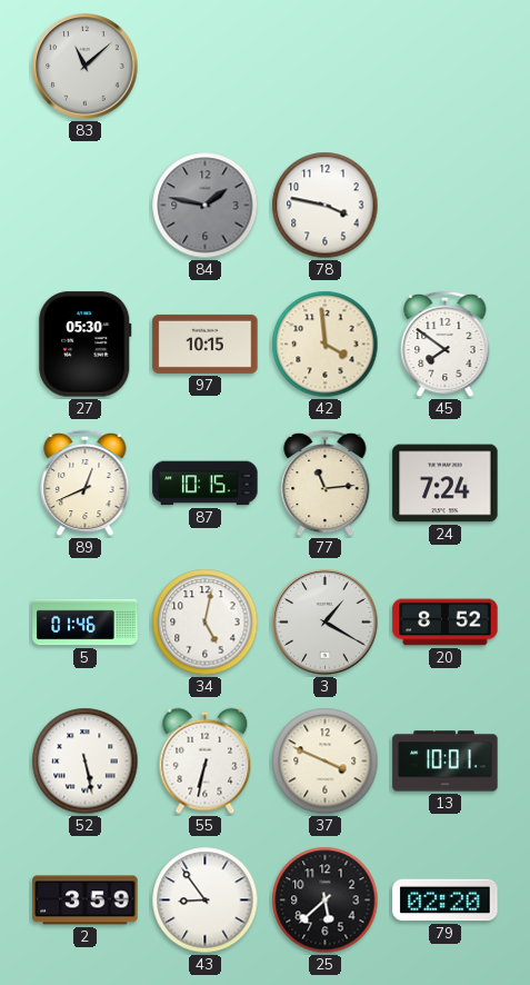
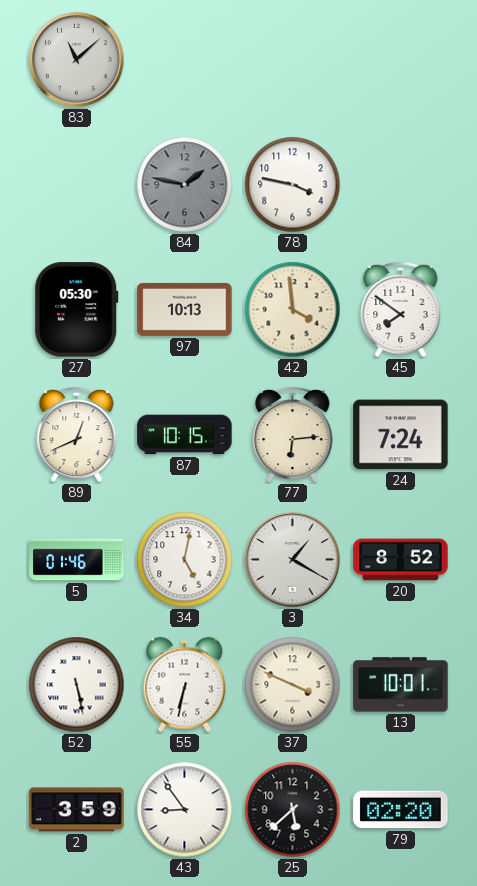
97: 10:15 -> 10:13
77: 11:14 -> 6:14
